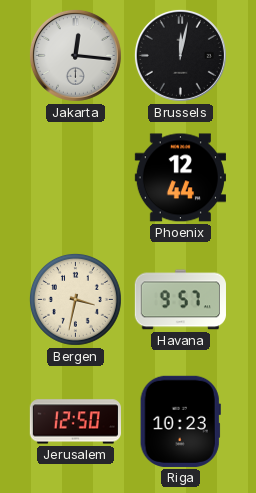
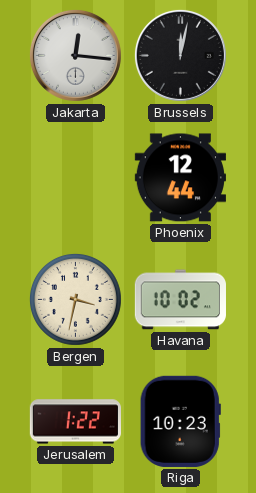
Havana: 9:57 -> 10:02
Jerusalem: 12:50 -> 1:22
